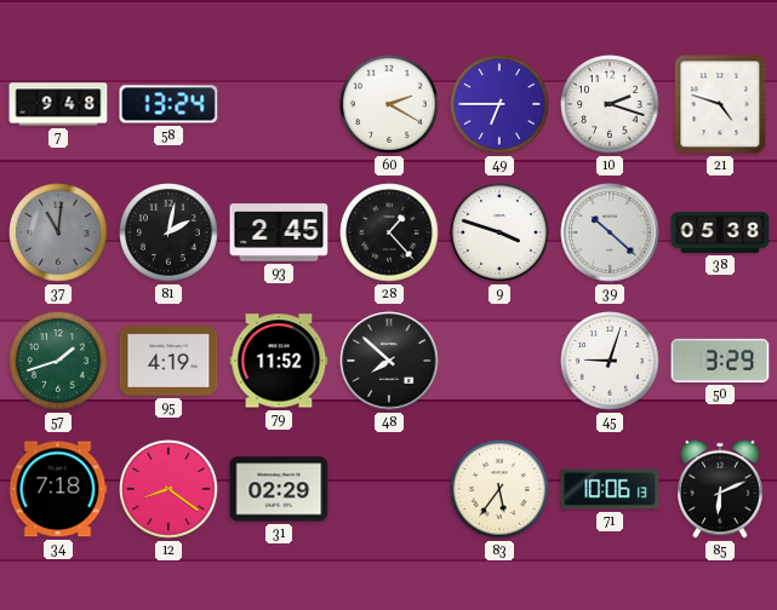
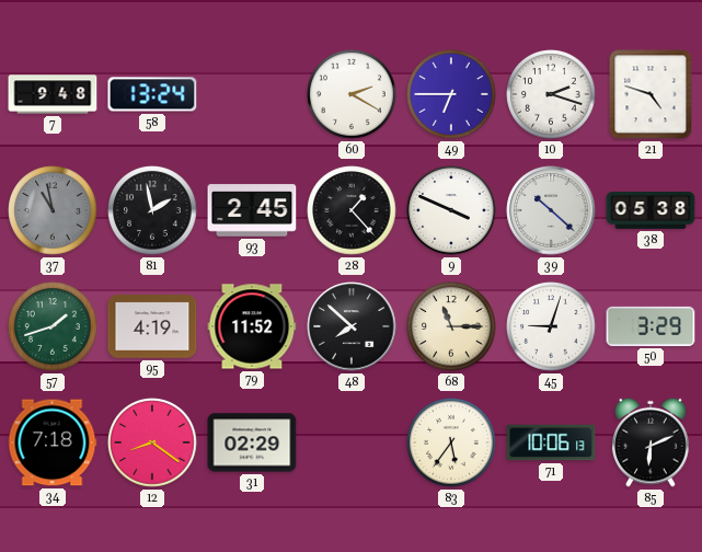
37: 11:01 -> 10:58
81: 2:02 -> 1:58
9: 3:48 -> 3:49
68: none -> 11:15
